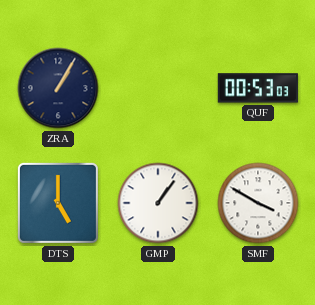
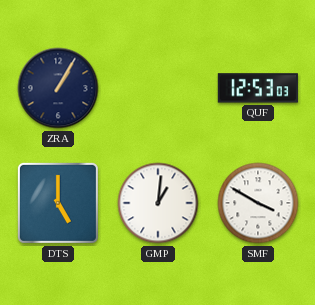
QUF: 00:53 -> 12:53
GMP: 1:06 -> 1:01
